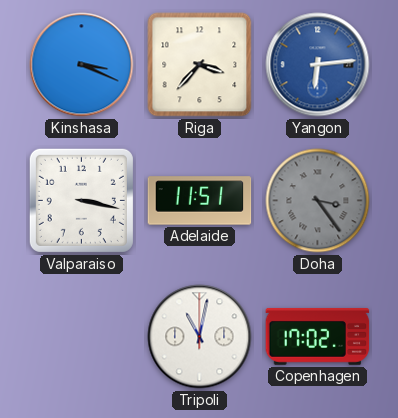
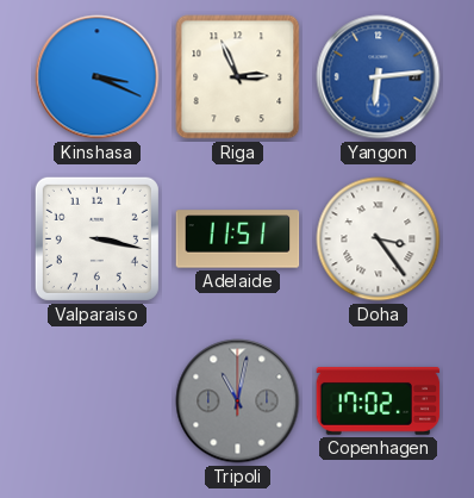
Riga: 3:37 -> 2:56
Doha dial: grey -> white
Tripoli dial: white -> grey
